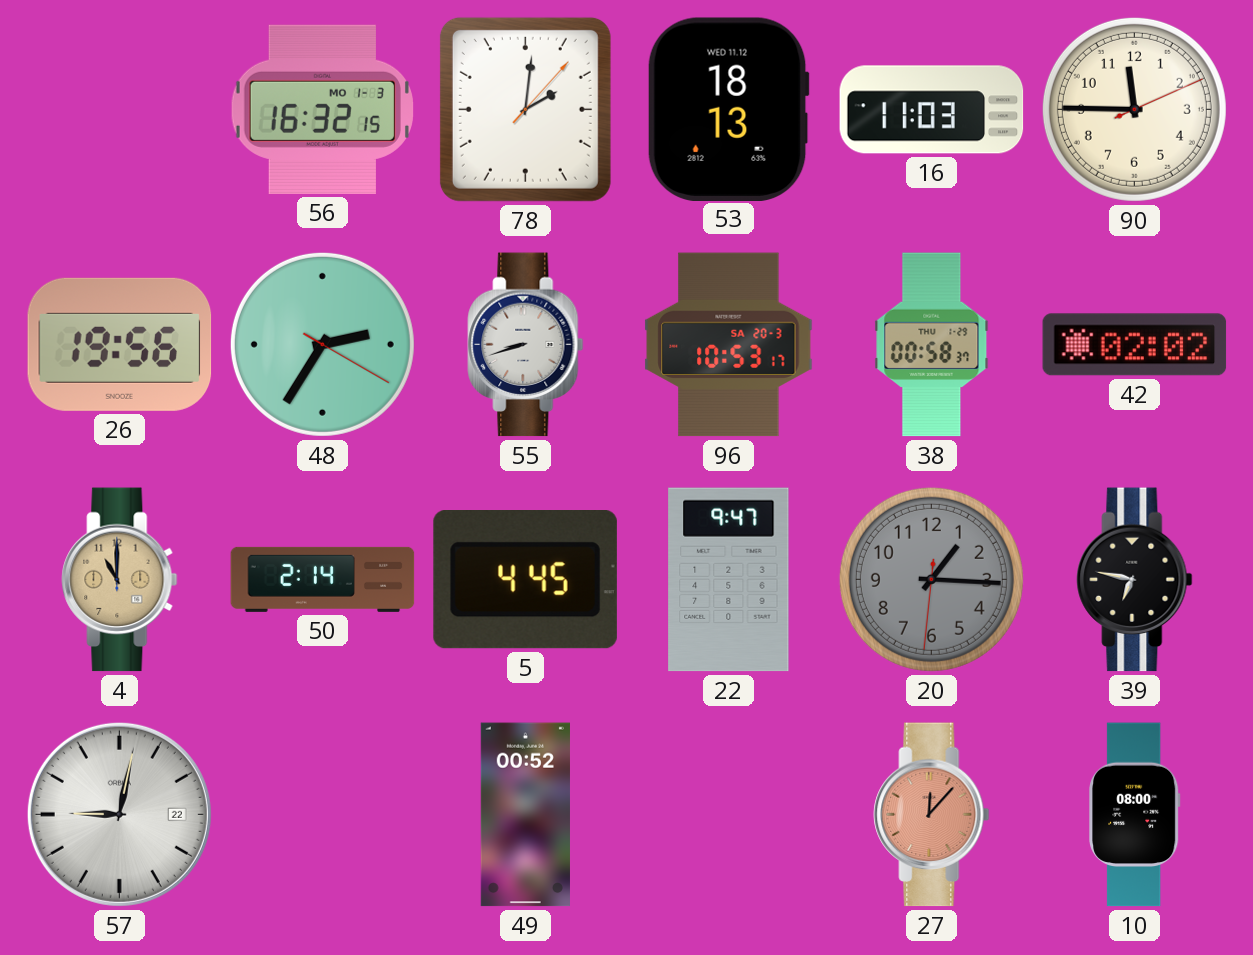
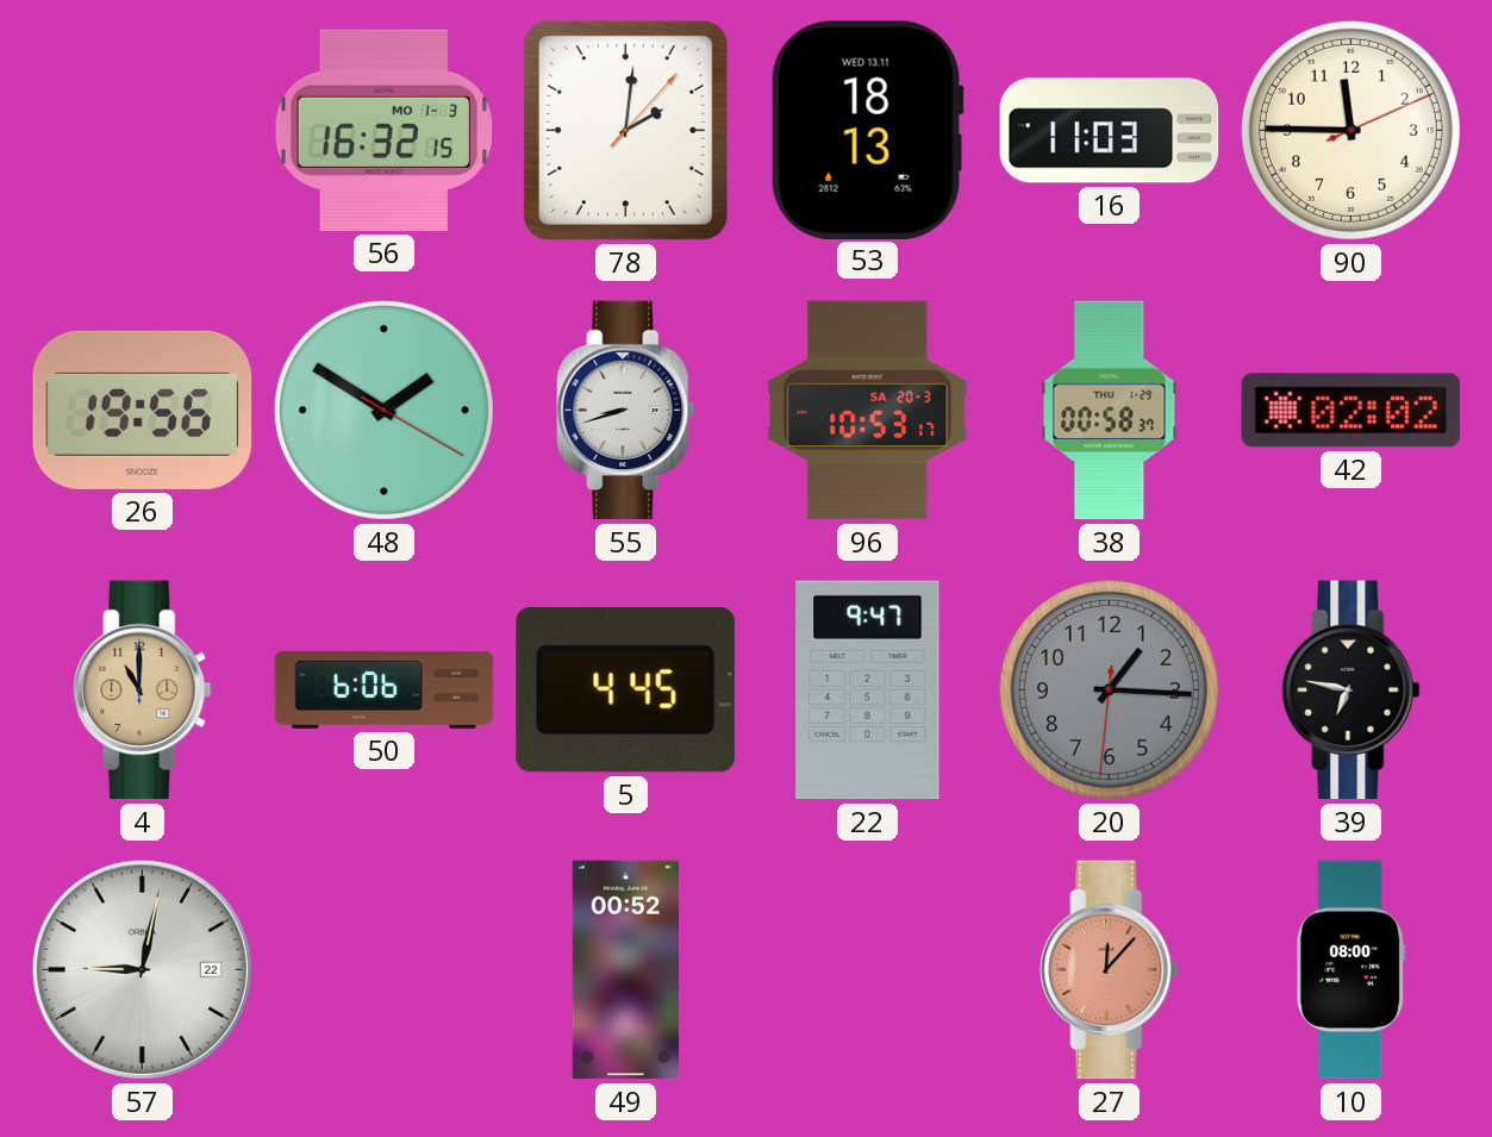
53 date: WED 11.12 -> WED 13.11
48: 2:35 -> 1:50
50: 2:14 -> 6:06
